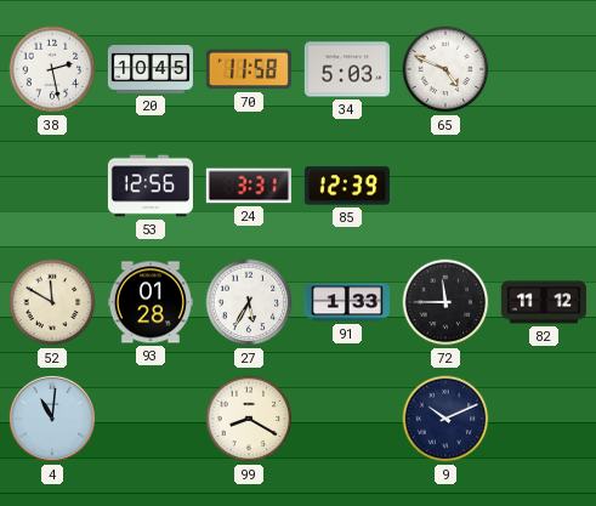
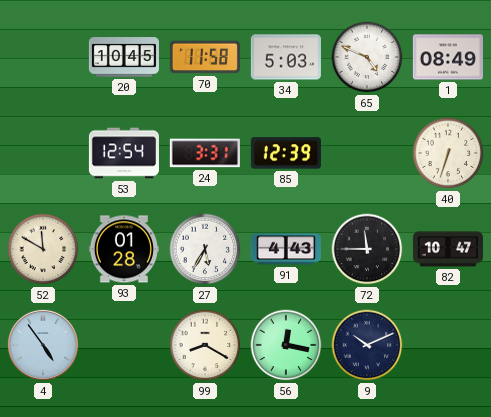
38: 2:28 -> none
1: none -> 08:49
53: 12:56 -> 12:54
40: none -> 6:33
91: 1:33 -> 4:43
82: 11:12 -> 10:47
4: 11:01 -> 4:54
56: none -> 12:17
